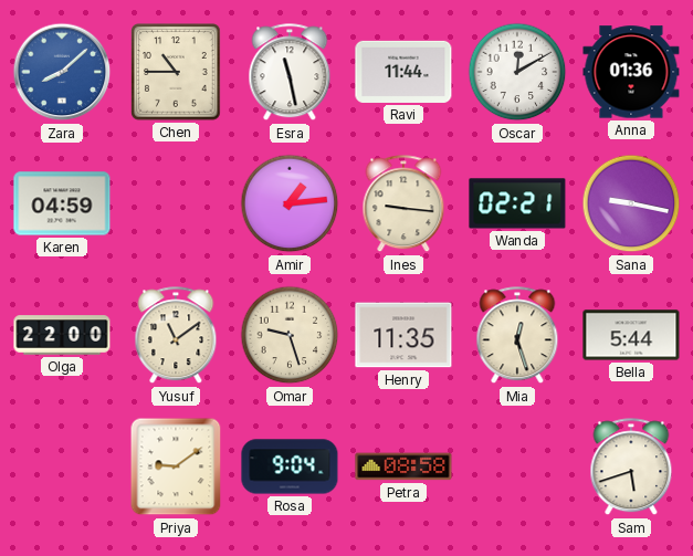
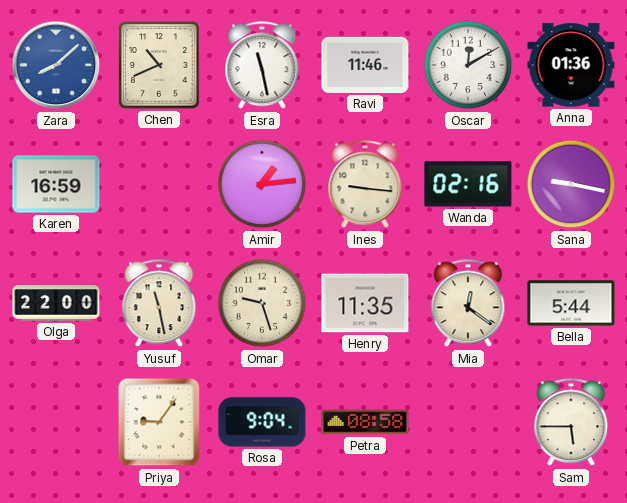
Chen: 10:45 -> 10:41
Ravi: 11:44 -> 11:46
Karen: 04:59 -> 16:59
Wanda: 02:21 -> 02:16
Yusuf: 11:09 -> 11:28
Mia: 12:27 -> 12:21
Priya: 9:09 -> 9:06
Sam: 5:42 -> 5:45
